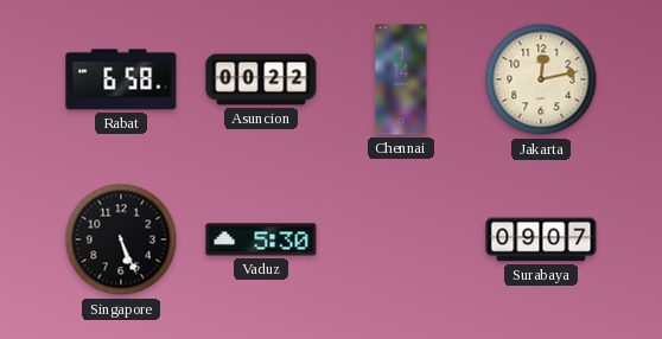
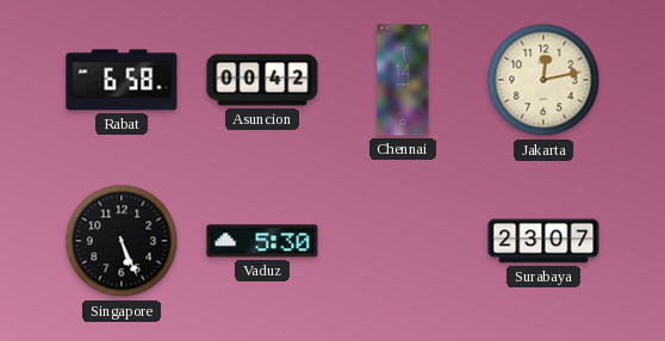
Asuncion: 00:22 -> 00:42
Surabaya: 09:07 -> 23:07
